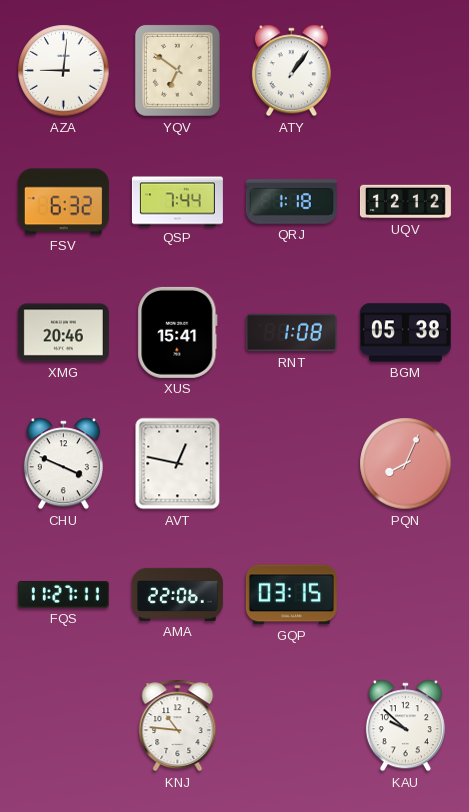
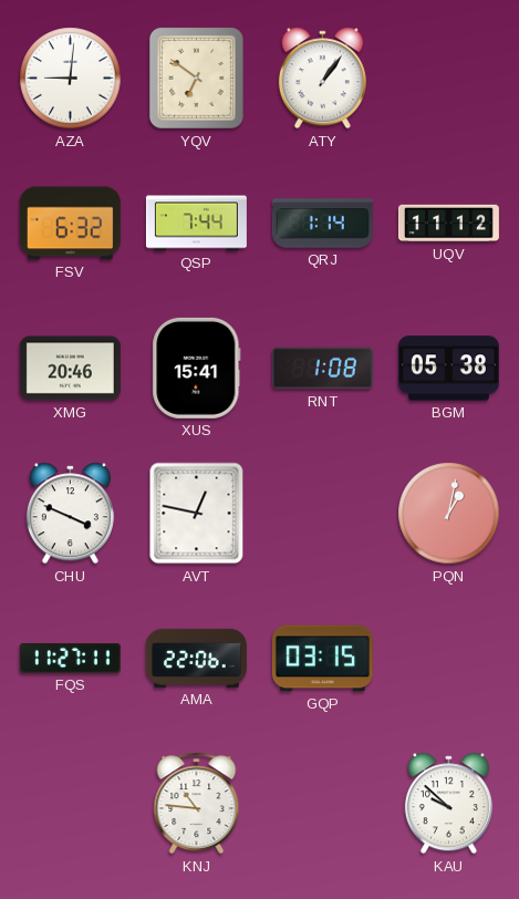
QRJ: 1:18 -> 1:14
UQV: 12:12 -> 11:12
PQN: 8:04 -> 1:02
